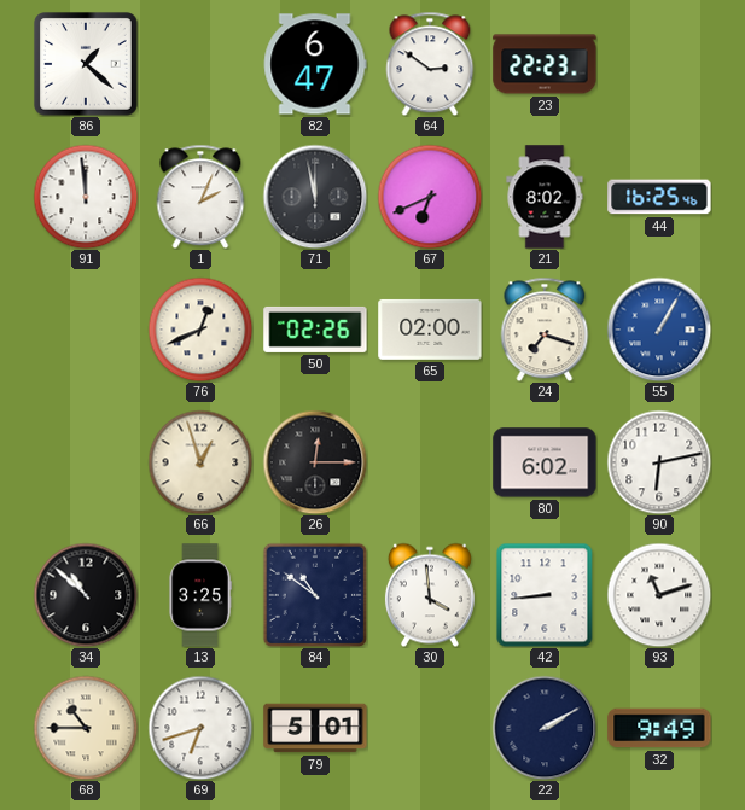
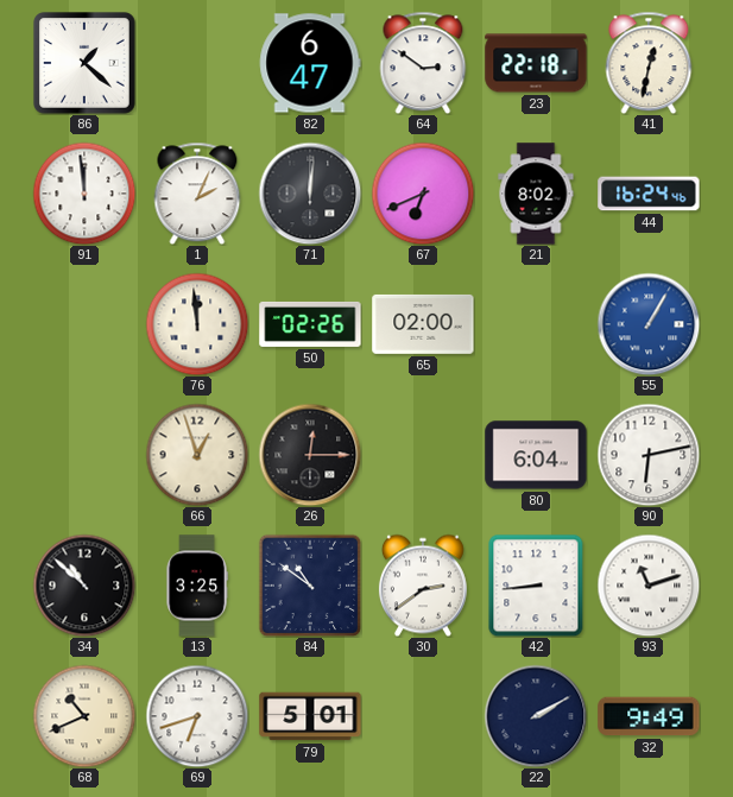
23: 22:23 -> 22:18
41: none -> 12:32
71: 11:58 -> 12:01
44: 16:25 -> 16:24
76: 12:41 -> 11:59
24: 7:18 -> none
80: 6:02 -> 6:04
30: 3:59 -> 2:39
68: 10:45 -> 10:41
